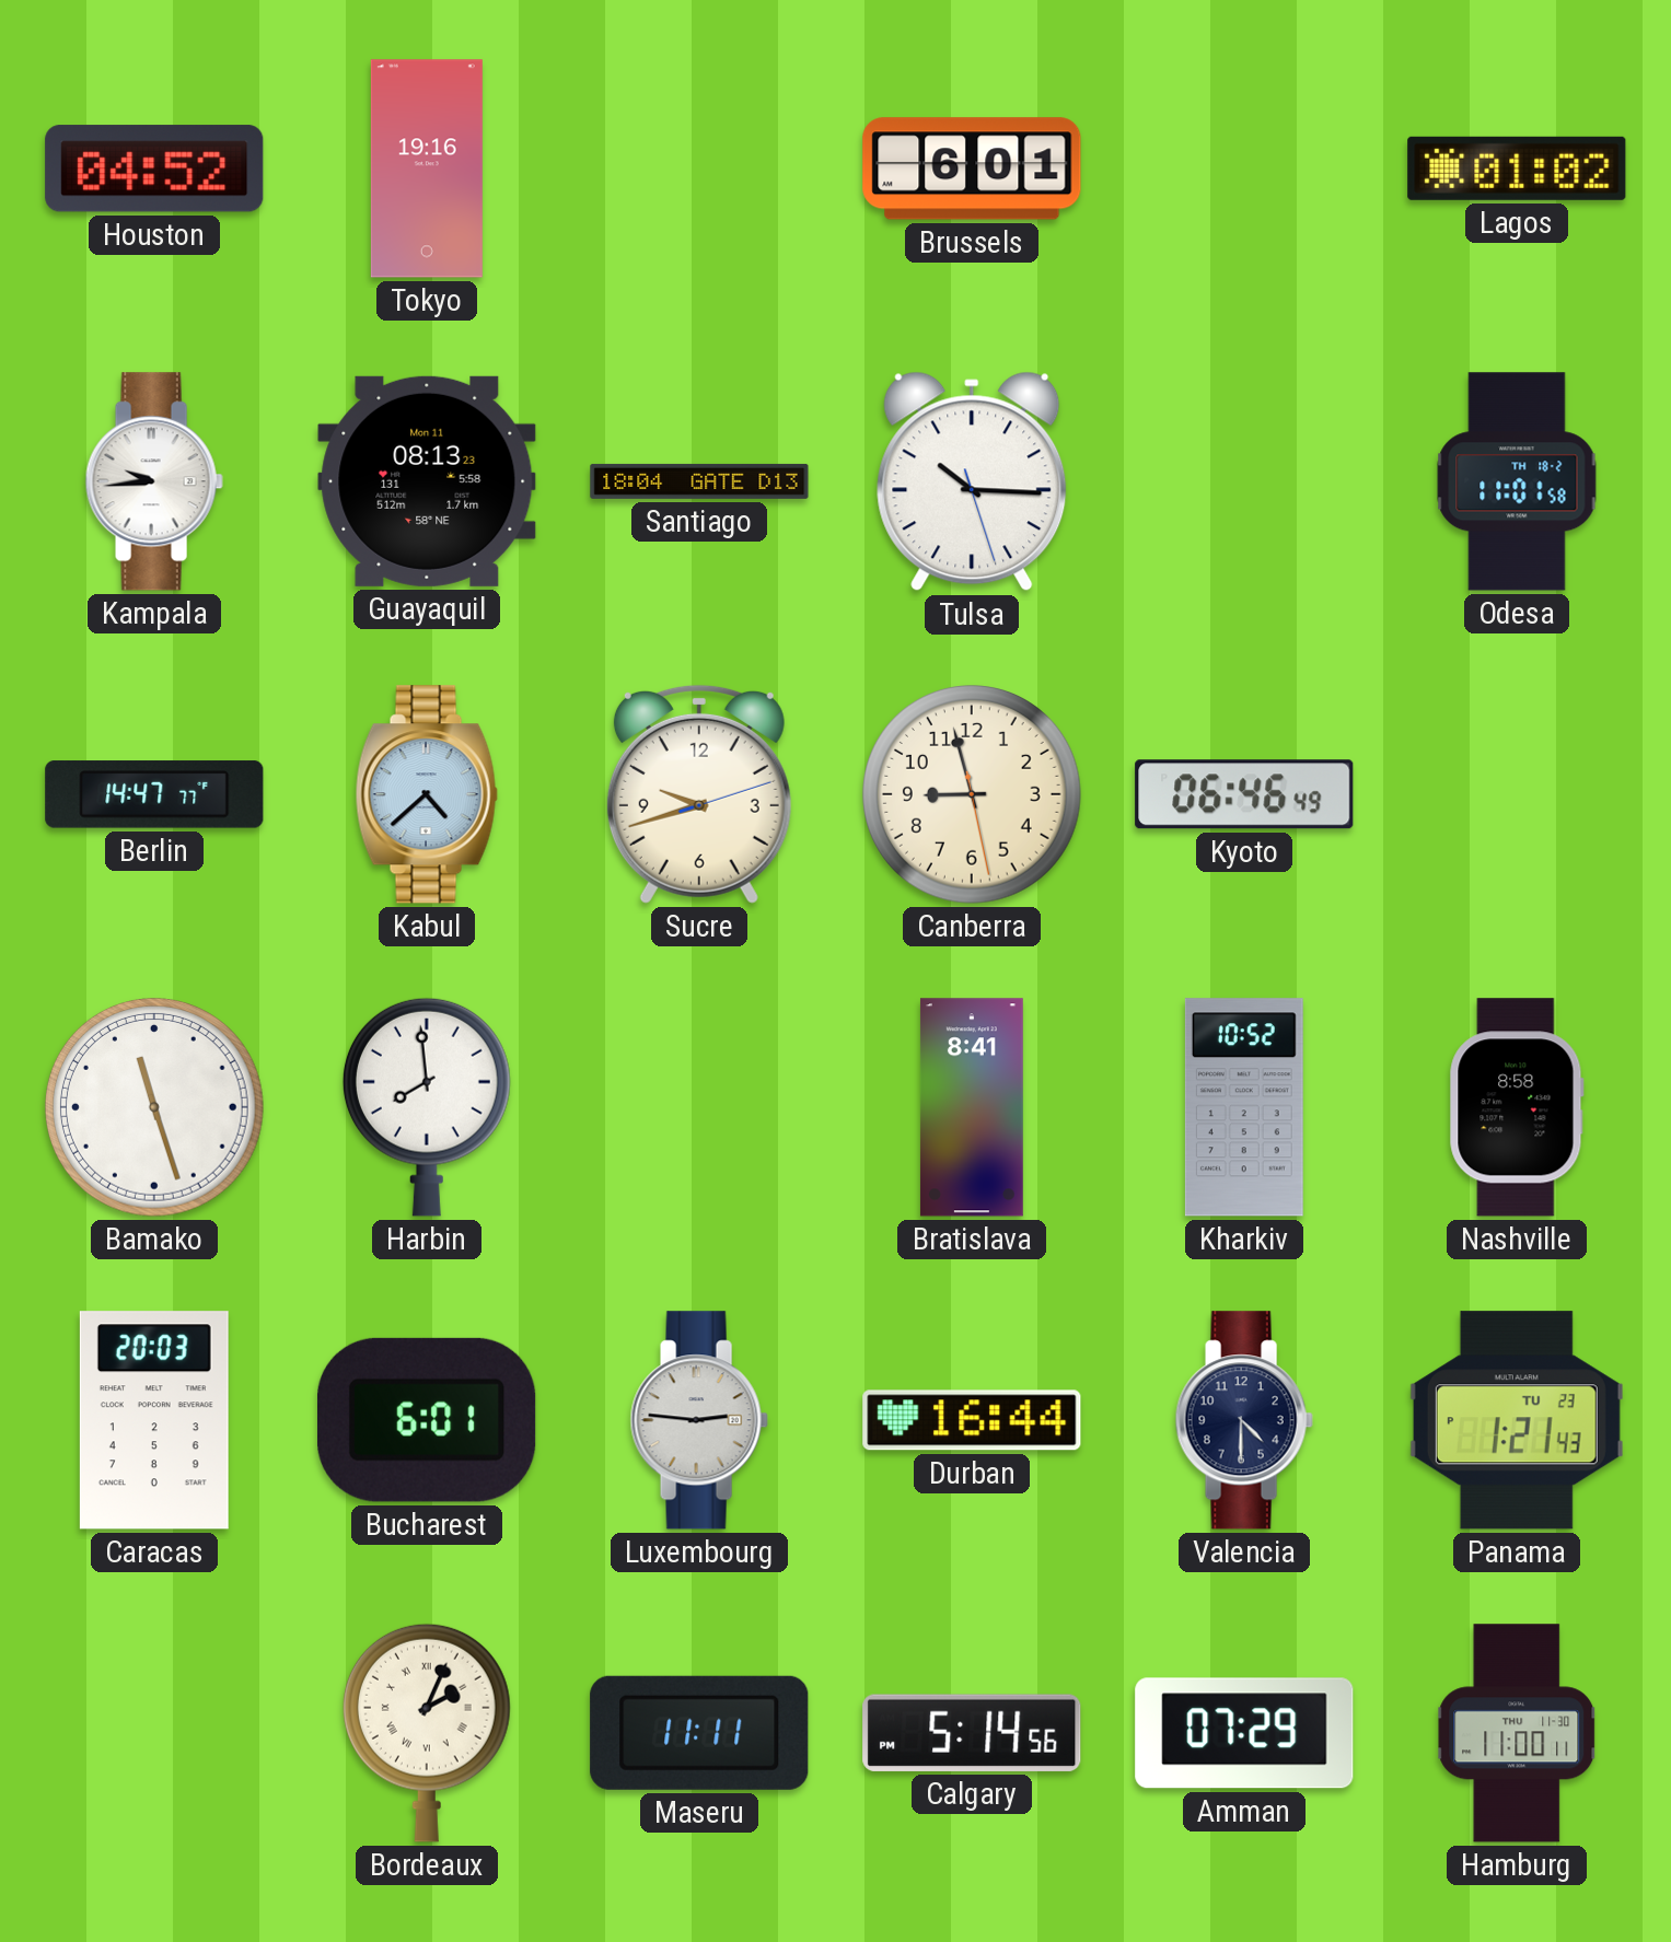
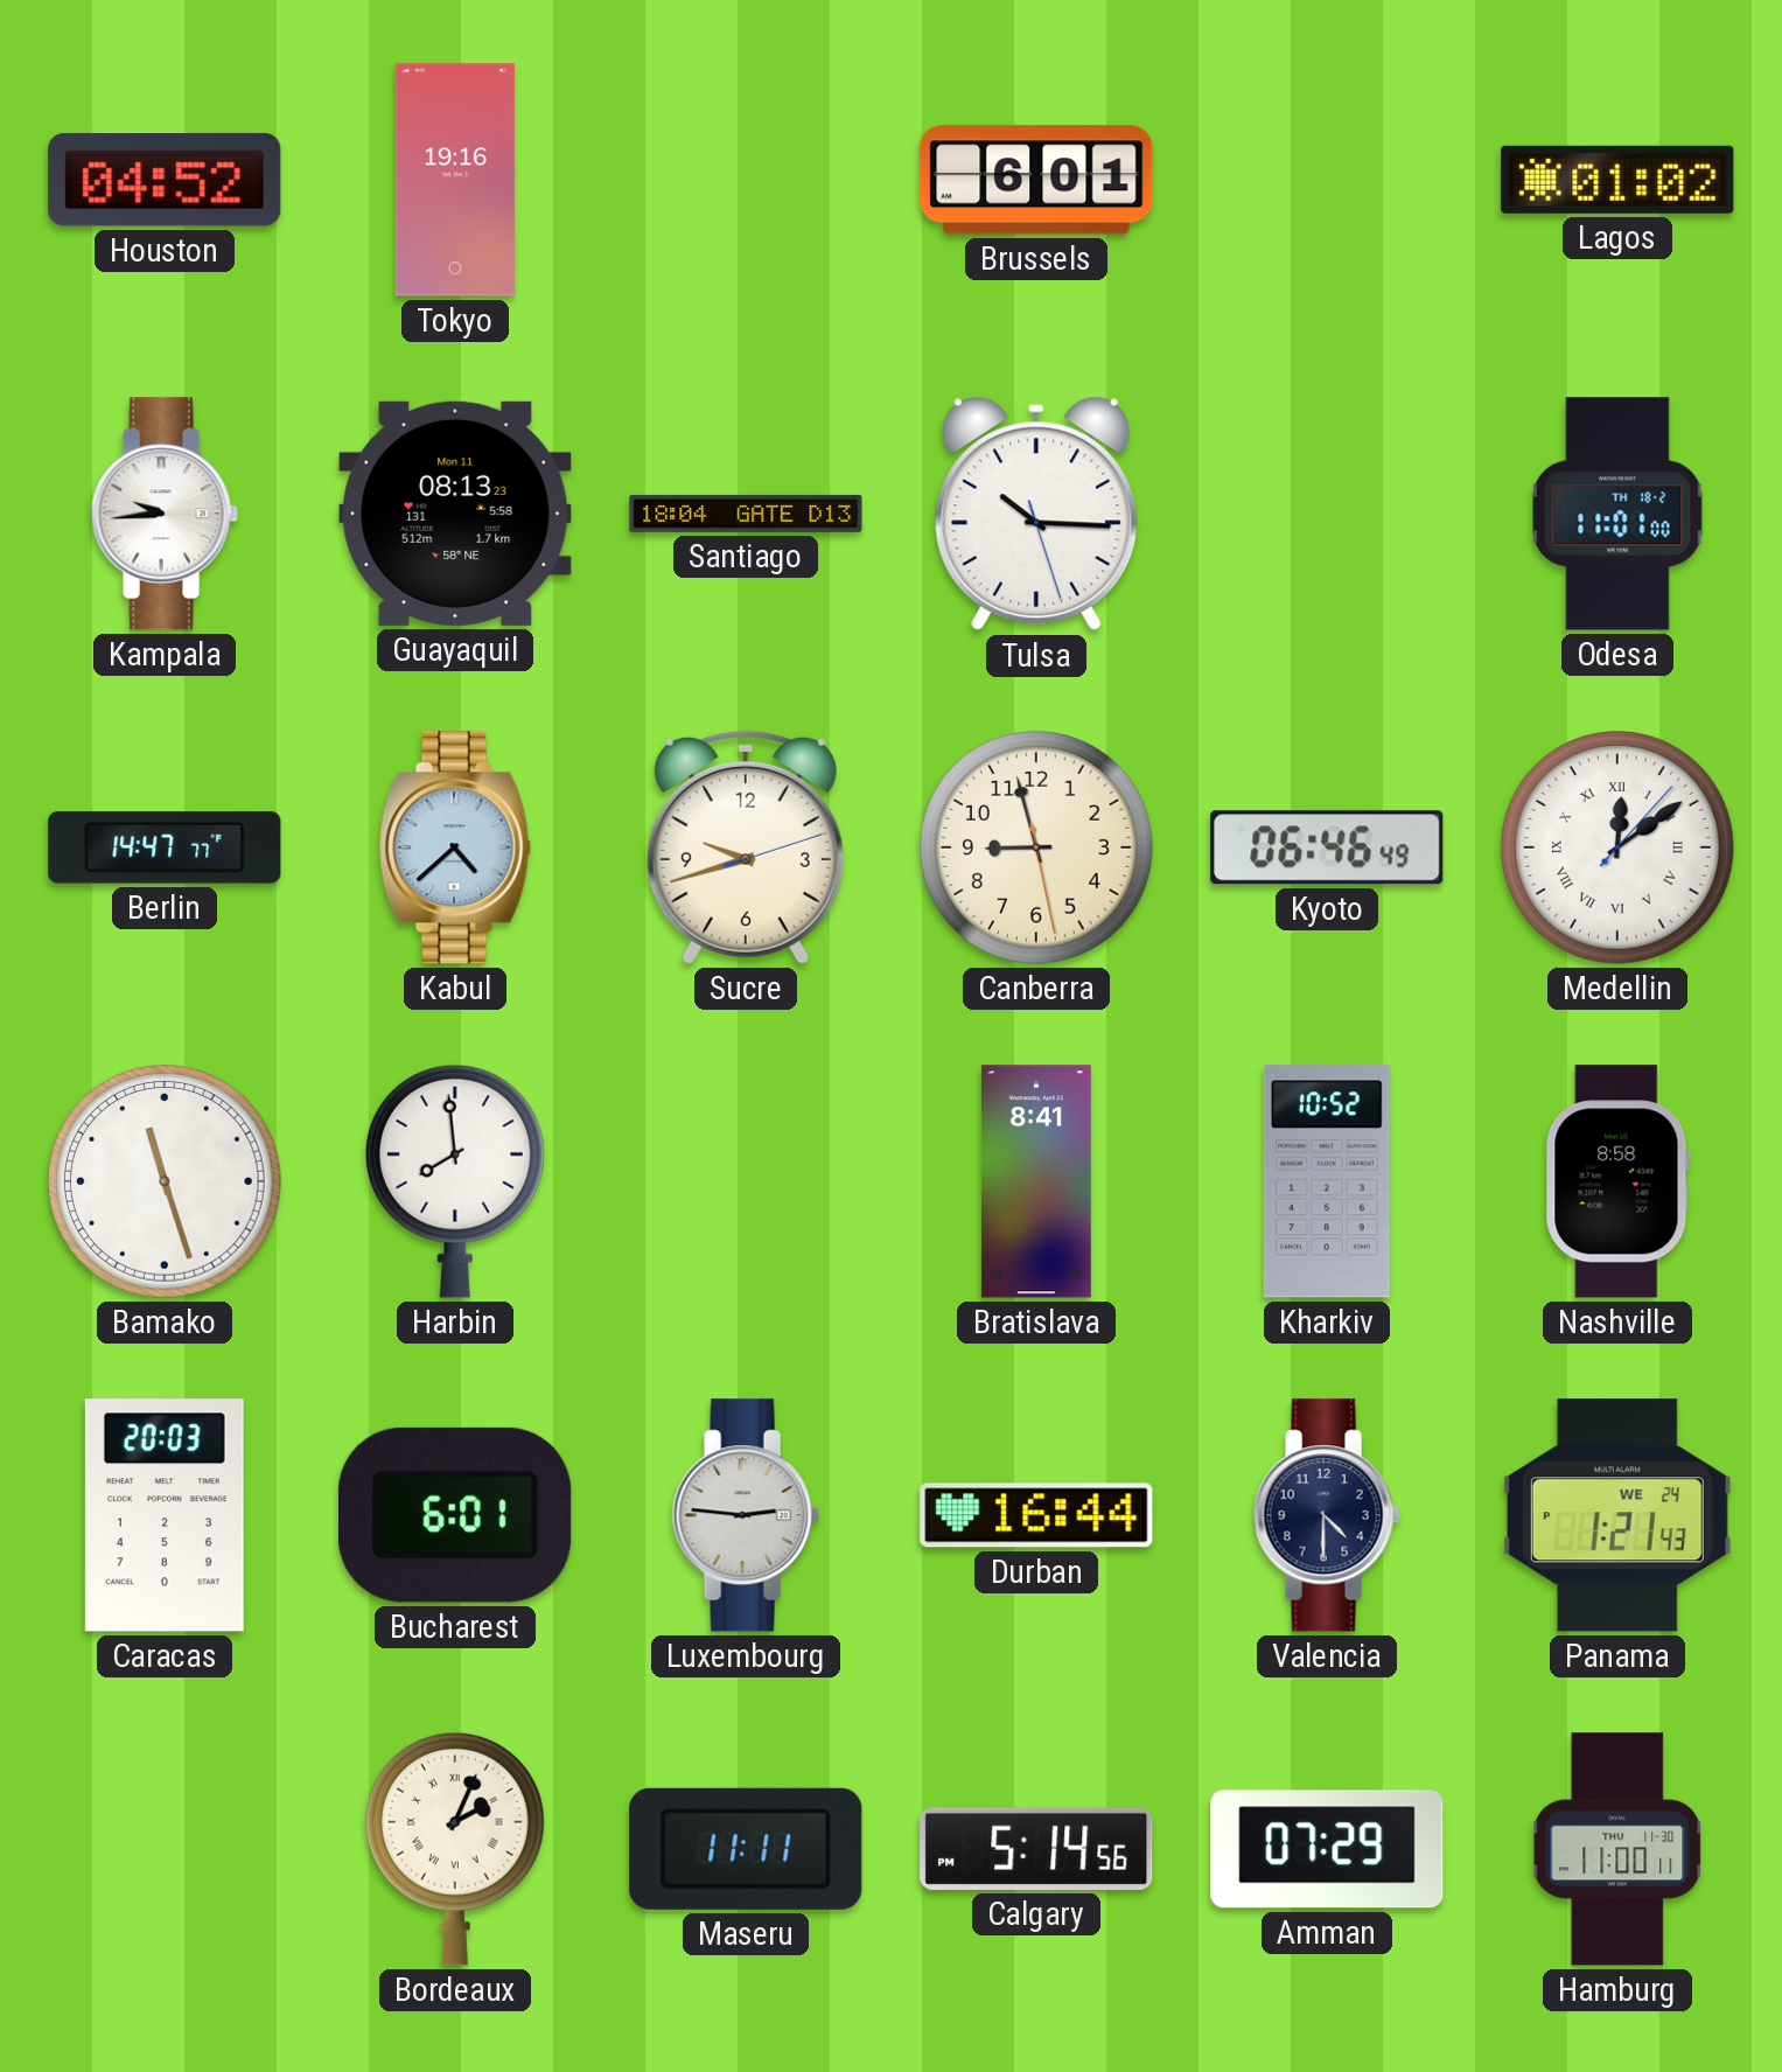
Odesa: 11:01:58 -> 11:01:00
Medellin: none -> 12:09
Panama date: TU 23 -> WE 24
